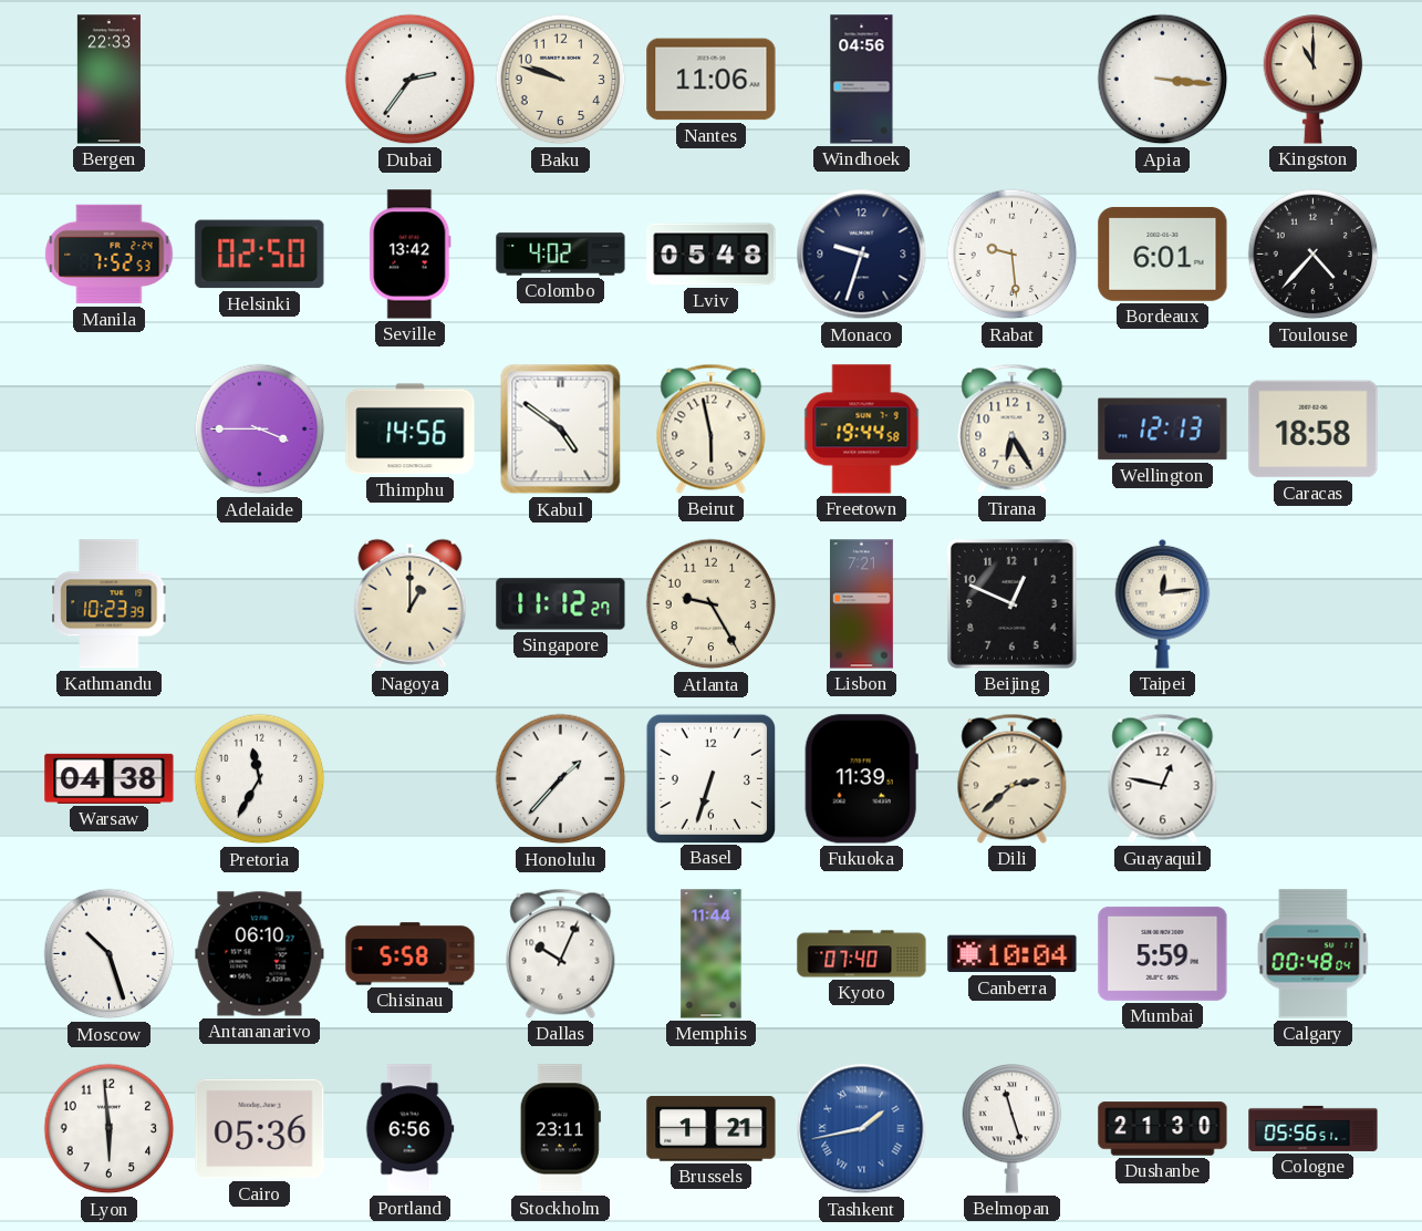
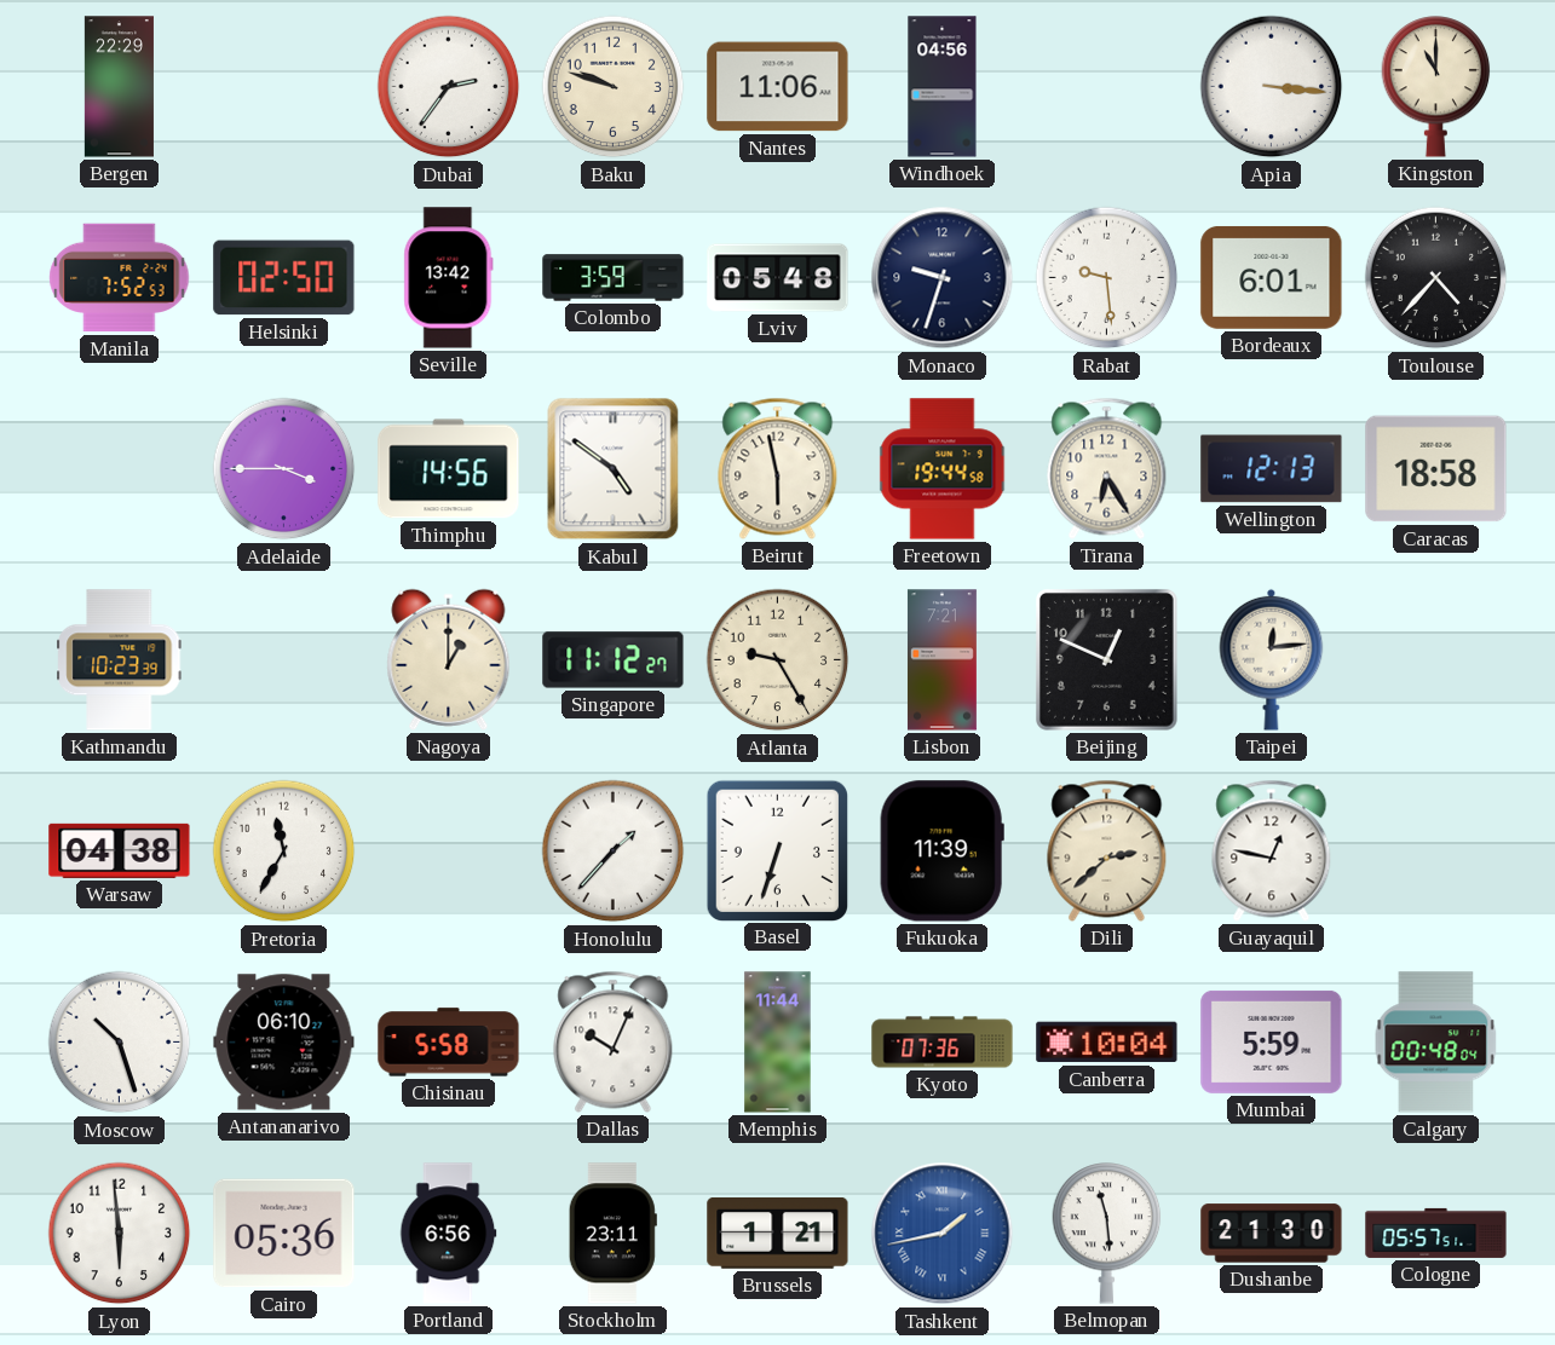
Bergen: 22:33 -> 22:29
Colombo: 4:02 -> 3:59
Kyoto: 07:40 -> 07:36
Belmopan: 11:27 -> 11:29
Cologne: 05:56 -> 05:57
